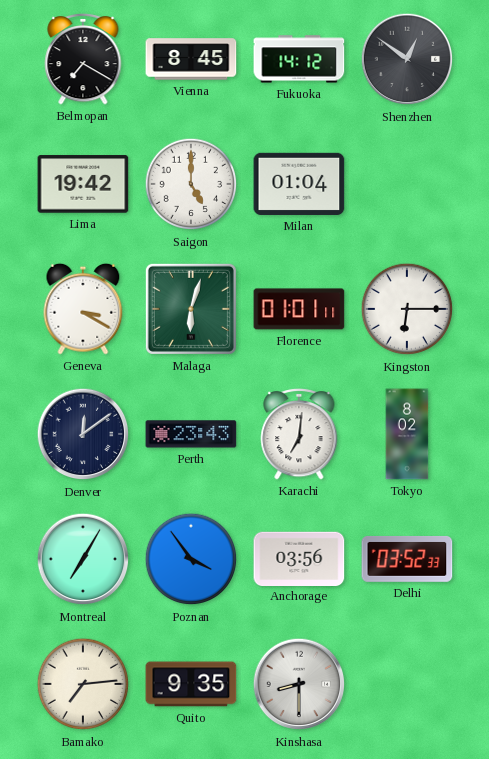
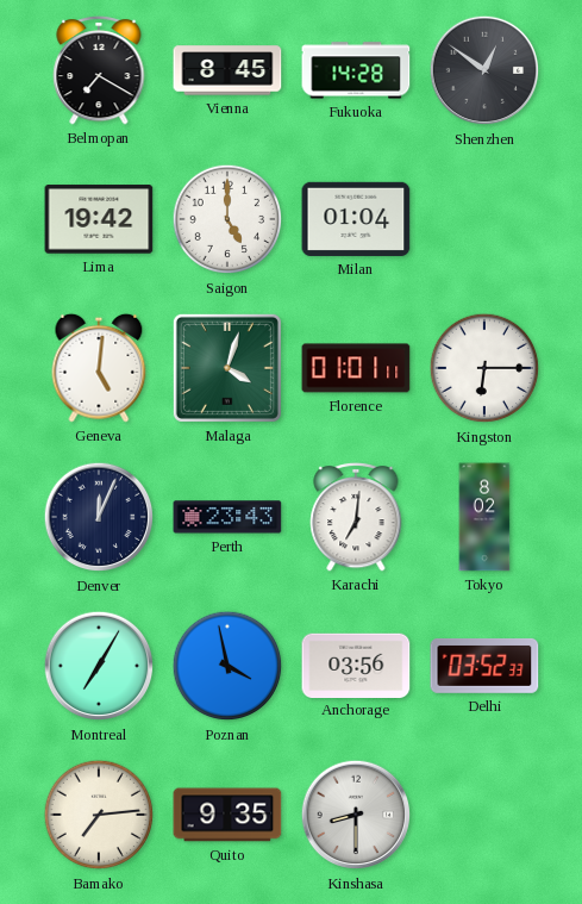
Fukuoka: 14:12 -> 14:28
Geneva: 3:20 -> 5:01
Malaga: 6:03 -> 4:03
Denver: 12:09 -> 12:04
Poznan: 3:54 -> 3:58
